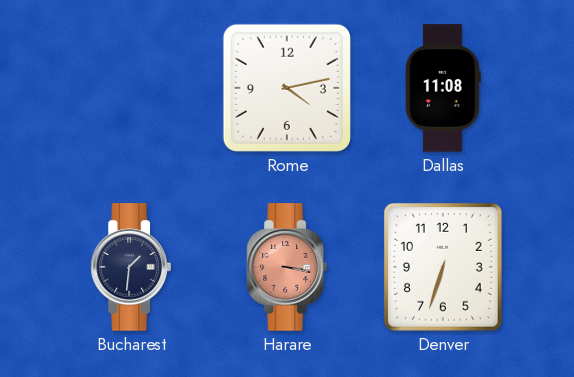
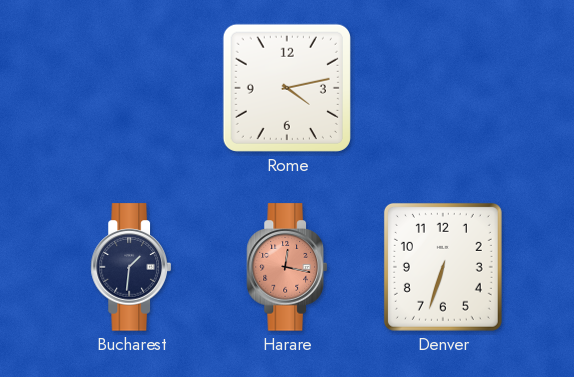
Dallas: 11:08 -> none
Harare: 3:17 -> 12:17
